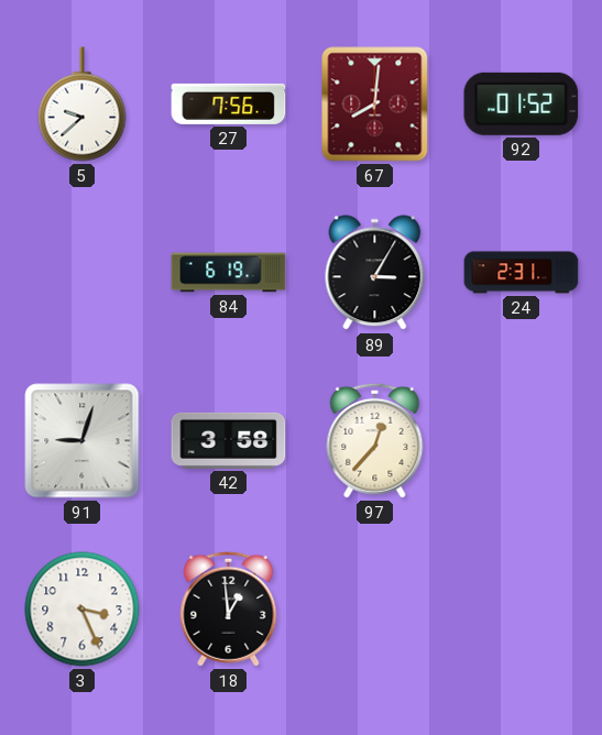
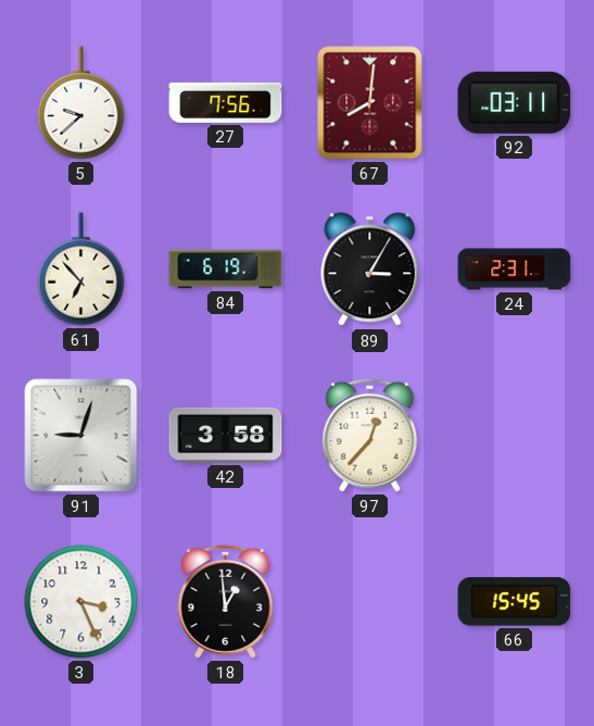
92: 01:52 -> 03:11
61: none -> 6:53
66: none -> 15:45
